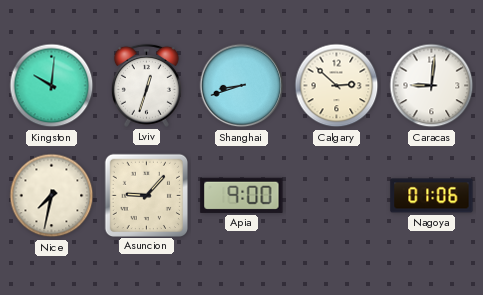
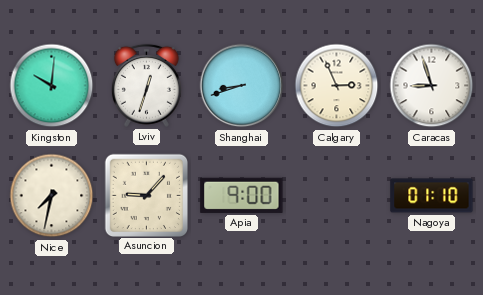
Calgary: 2:52 -> 2:56
Caracas: 9:01 -> 8:57
Nagoya: 01:06 -> 01:10
